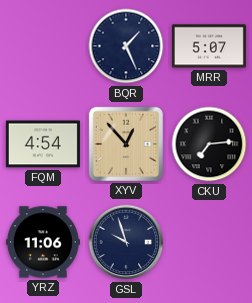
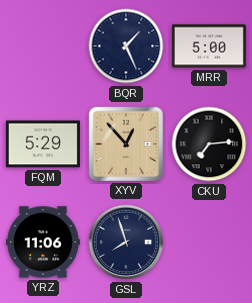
MRR: 5:07 -> 5:00
FQM: 4:54 -> 5:29
GSL: 9:57 -> 7:57
